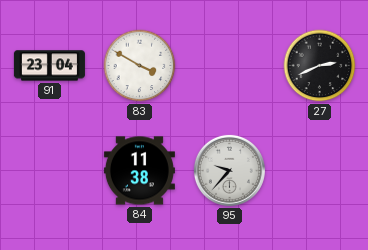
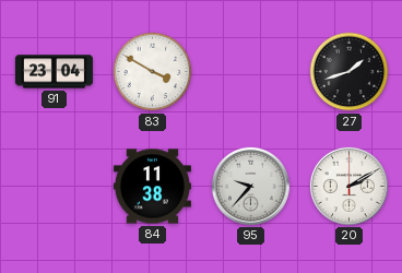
27: 2:41 -> 1:42
20: none -> 2:10
